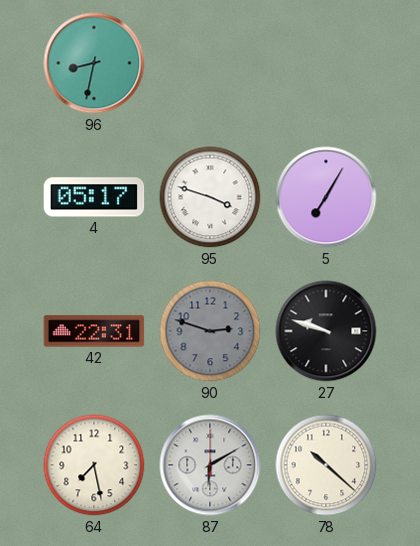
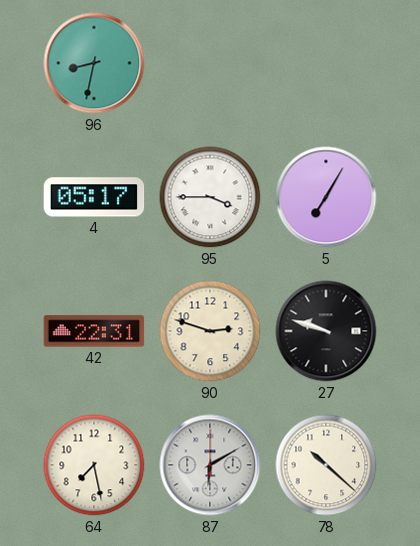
95: 3:48 -> 3:45
90 dial: grey -> cream
